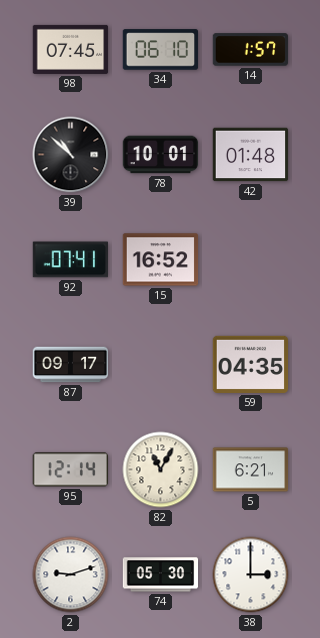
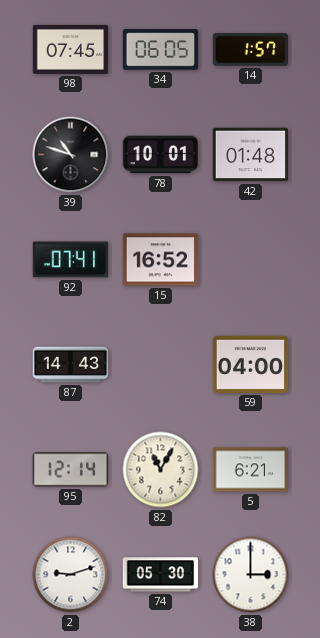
34: 06:10 -> 06:05
39: 10:52 -> 10:48
87: 09:17 -> 14:43
59: 04:35 -> 04:00
